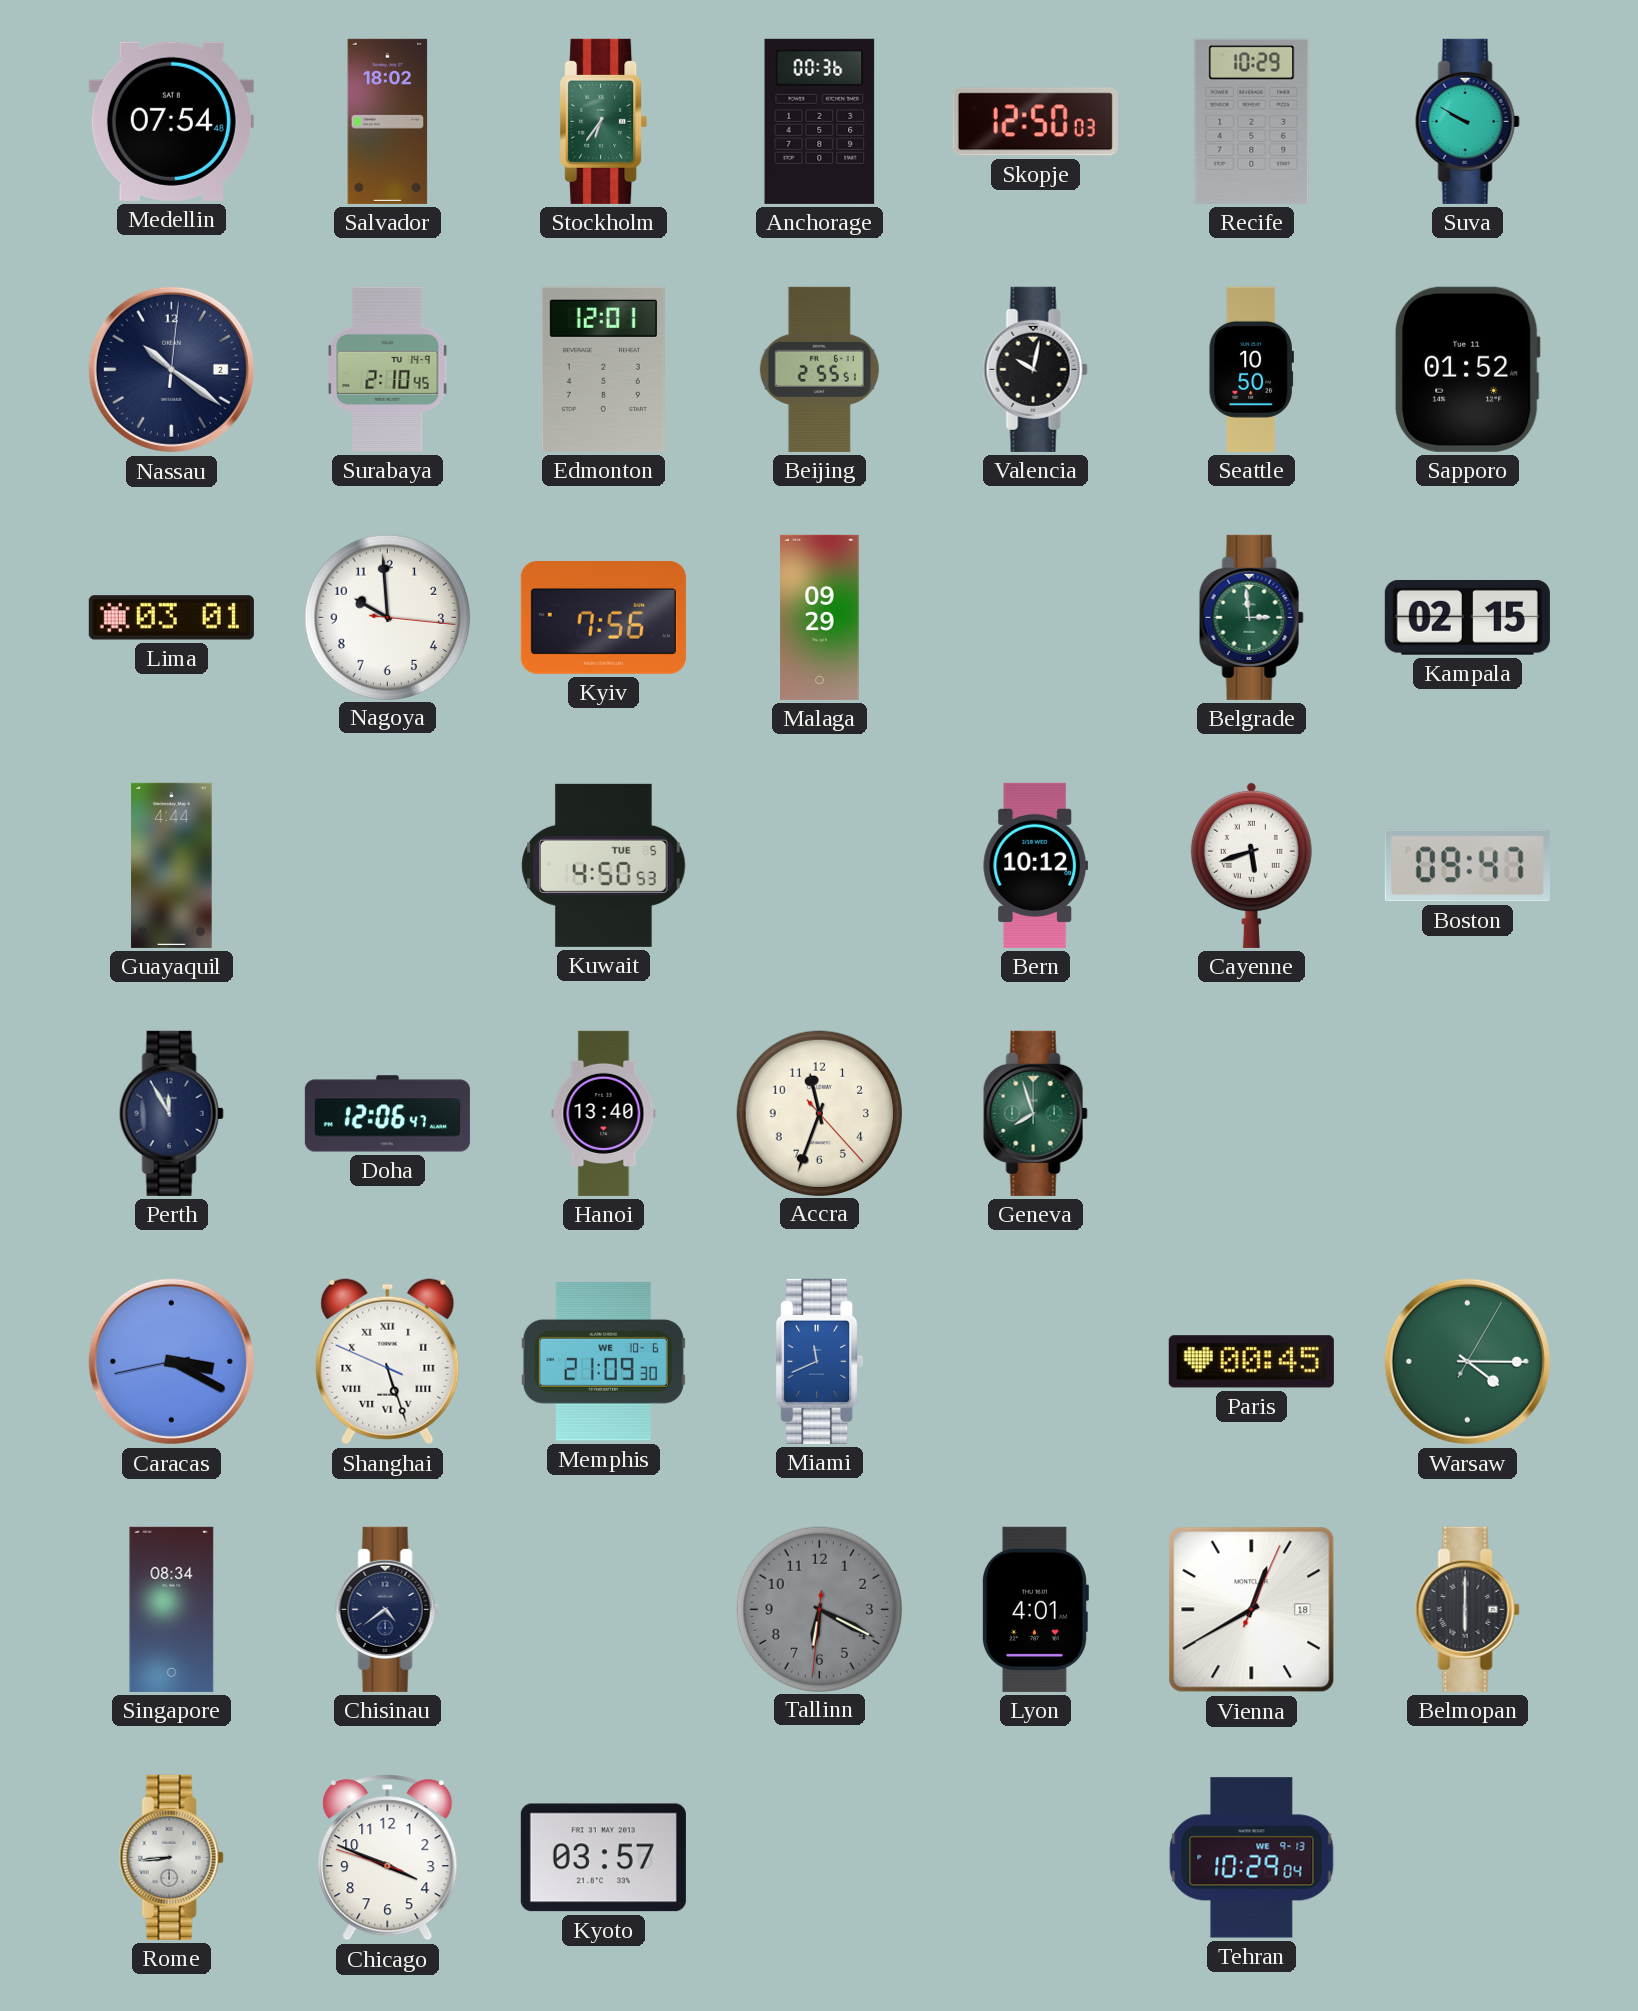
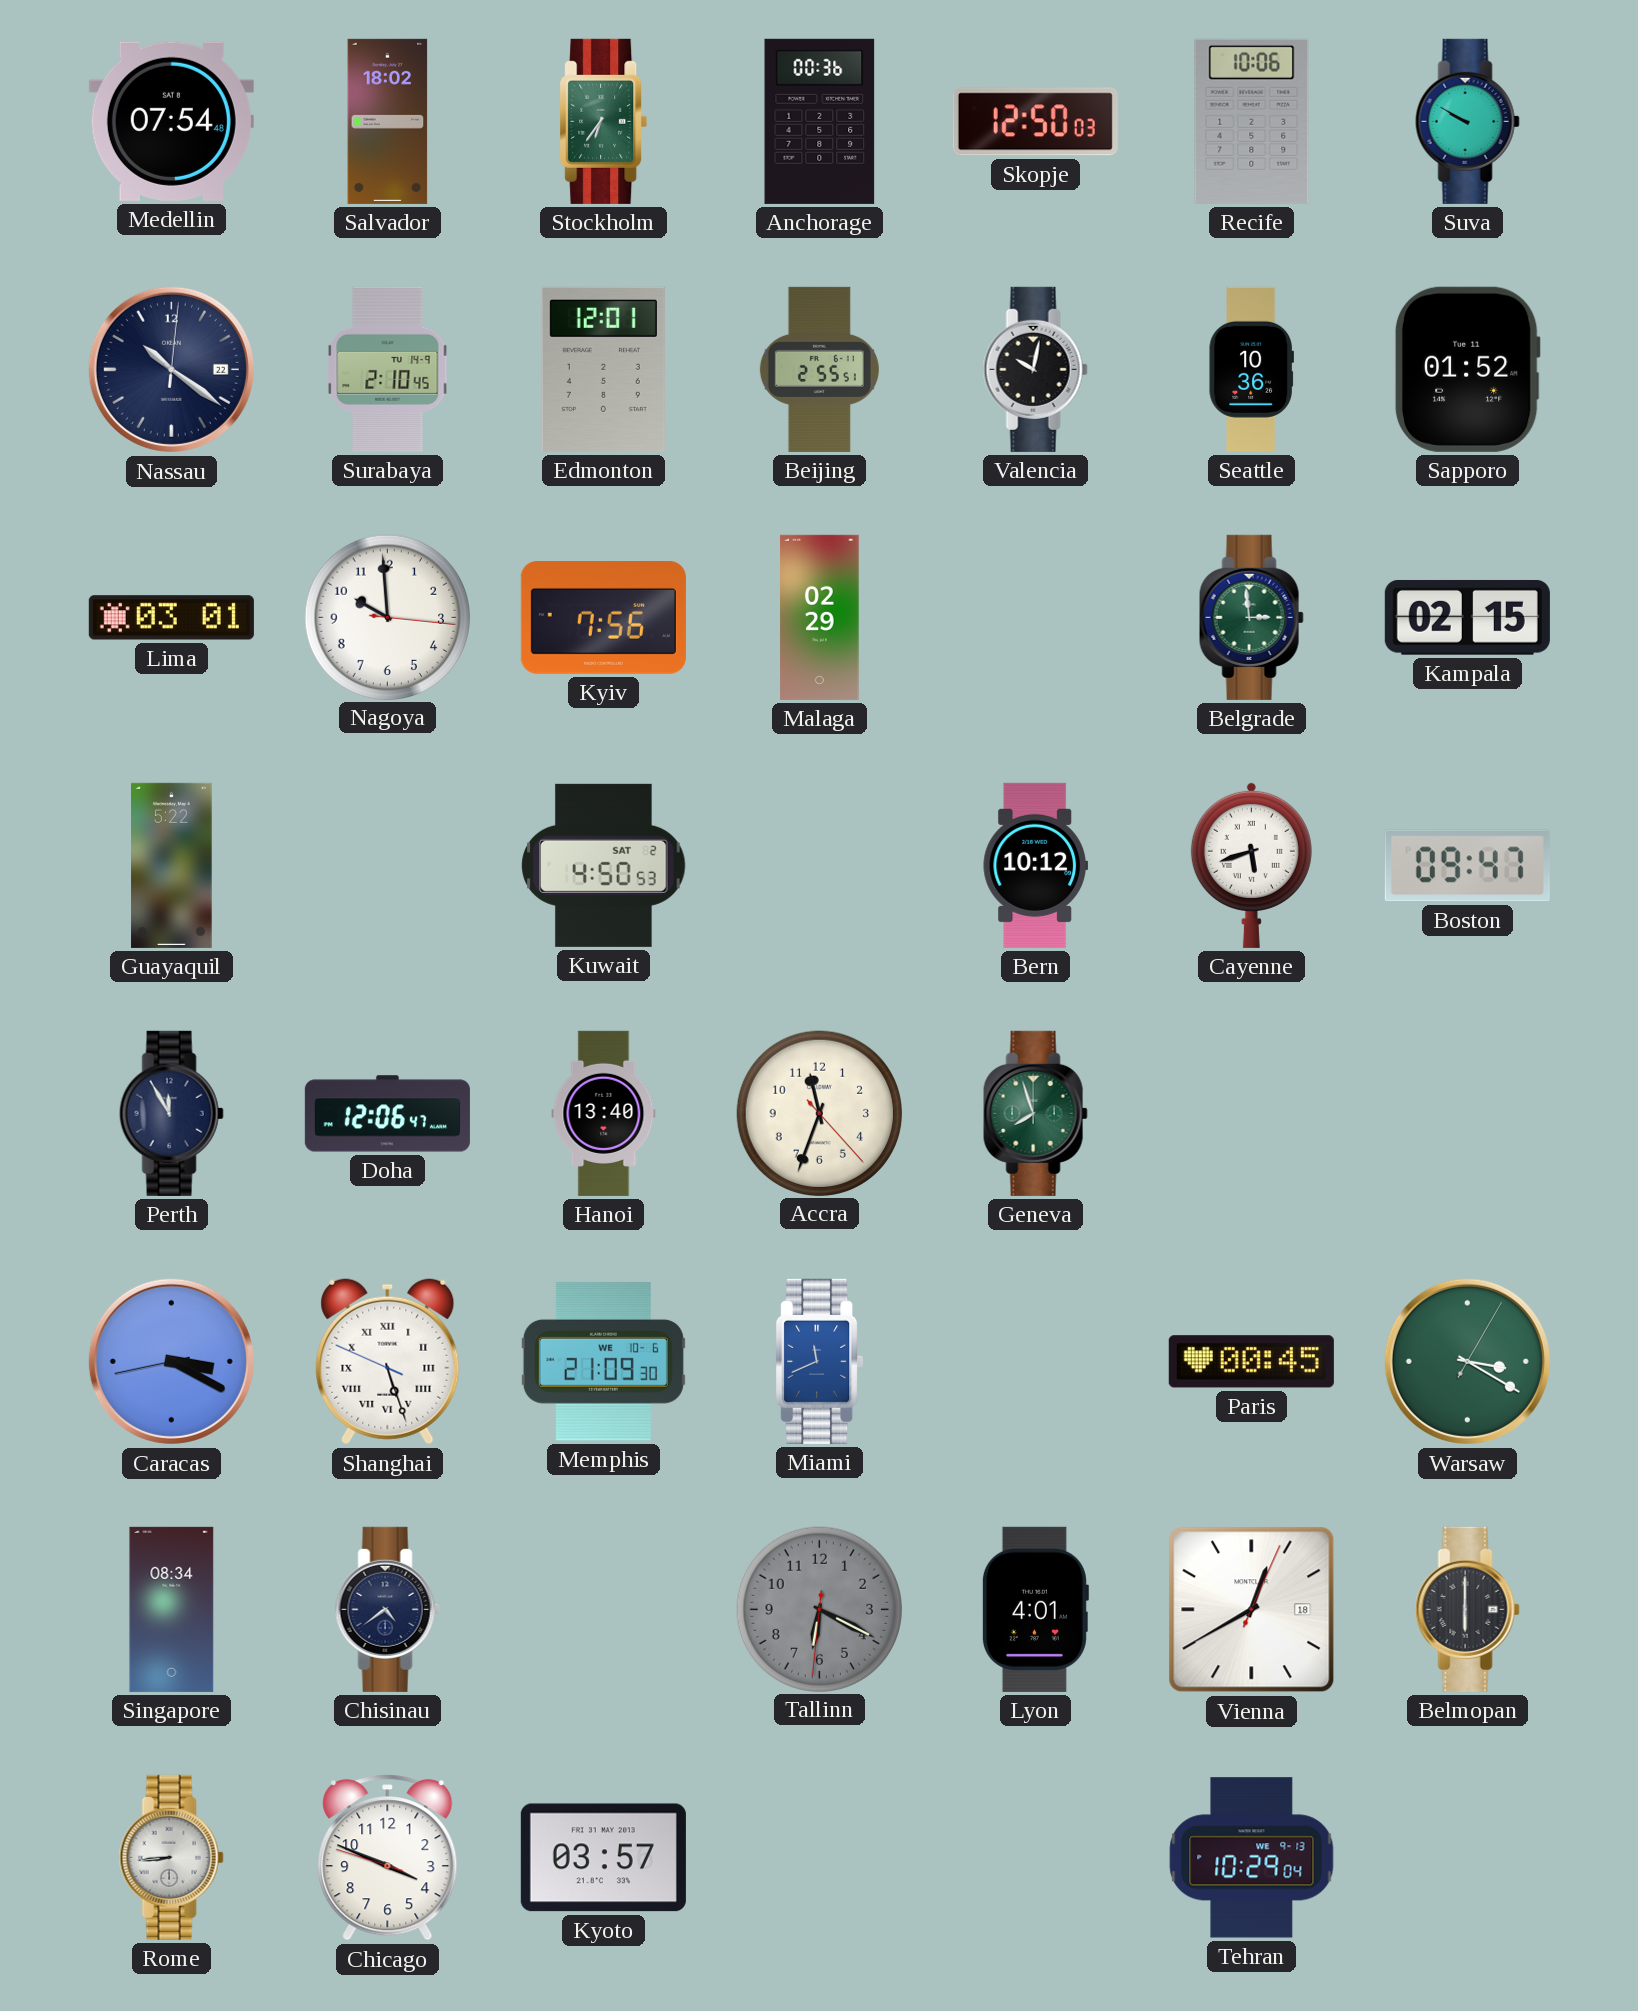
Recife: 10:29 -> 10:06
Nassau date: 2 -> 22
Seattle: 10:50 -> 10:36
Malaga: 09:29 -> 02:29
Guayaquil: 4:44 -> 5:22
Kuwait date: TUE 5 -> SAT 2
Warsaw: 4:15 -> 3:20
